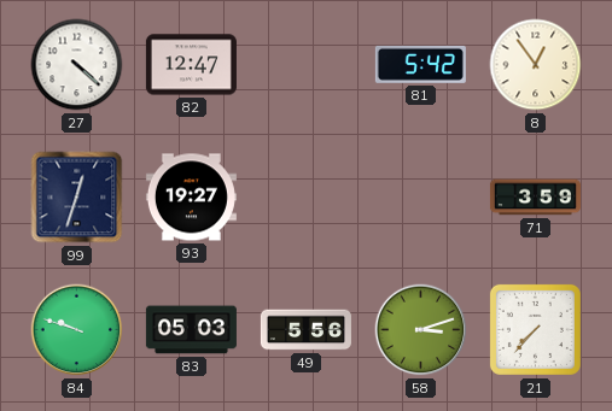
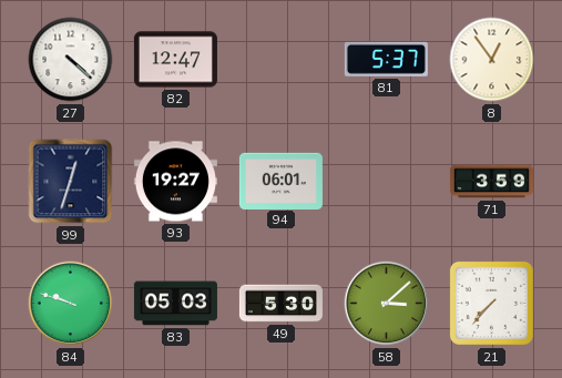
81: 5:42 -> 5:37
94: none -> 06:01
49: 5:56 -> 5:30
58: 3:12 -> 3:08
